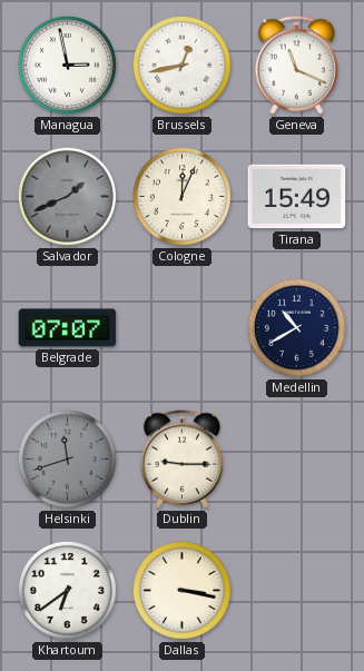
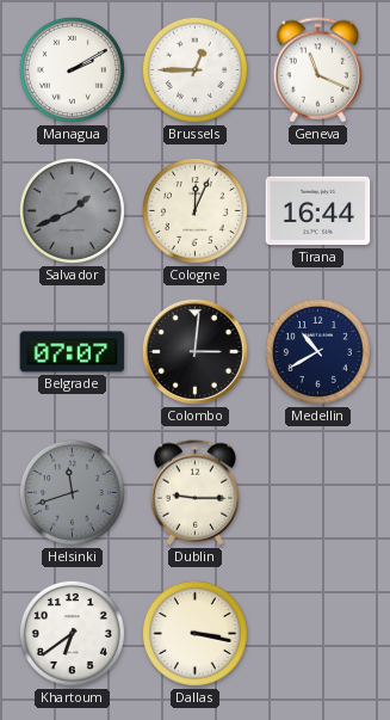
Managua: 2:58 -> 2:10
Brussels: 12:43 -> 12:45
Tirana: 15:49 -> 16:44
Colombo: none -> 3:01
